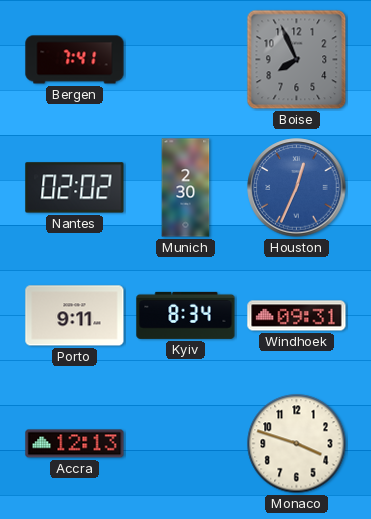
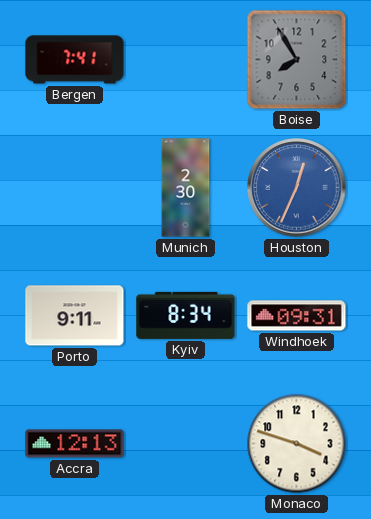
Boise: 7:56 -> 7:55
Nantes: 02:02 -> none
